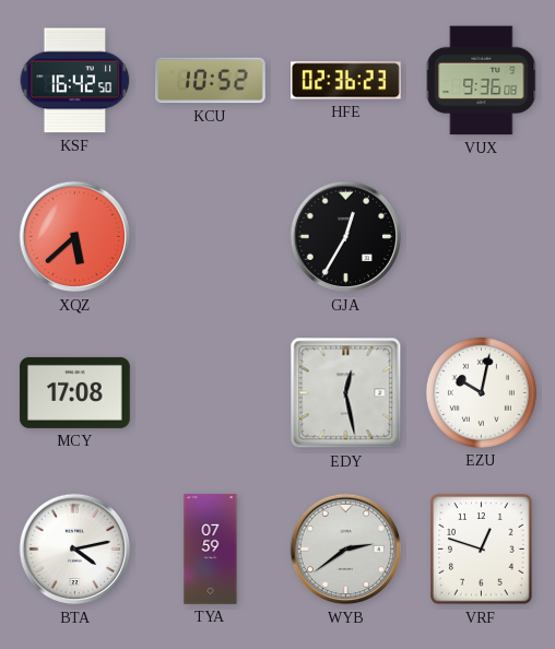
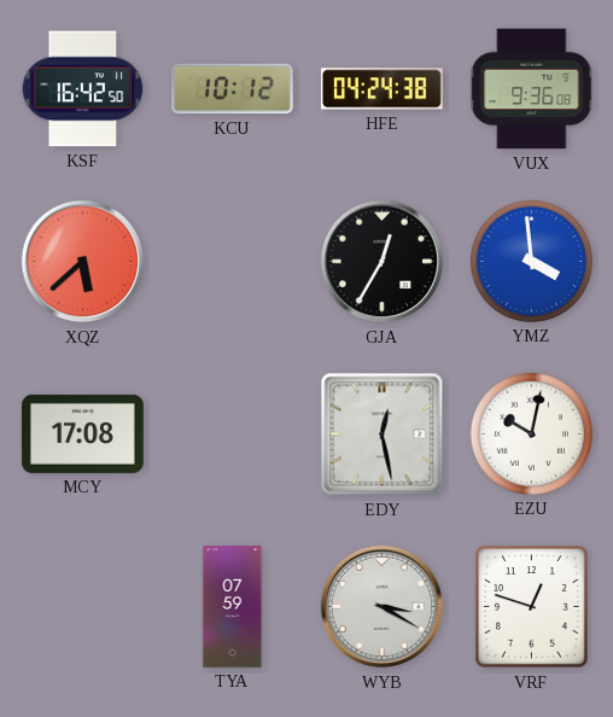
KCU: 10:52 -> 10:12
HFE: 02:36 -> 04:24
YMZ: none -> 3:59
BTA: 4:13 -> none
WYB: 2:39 -> 3:20
